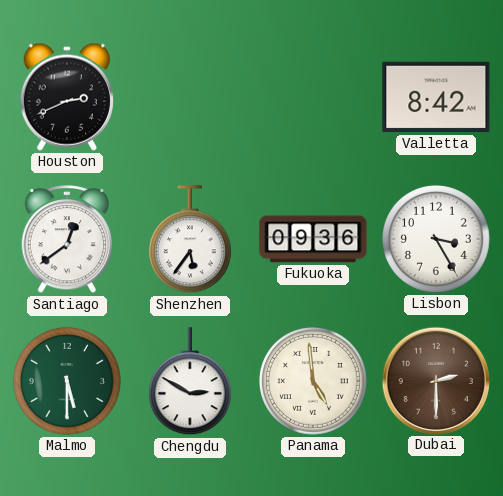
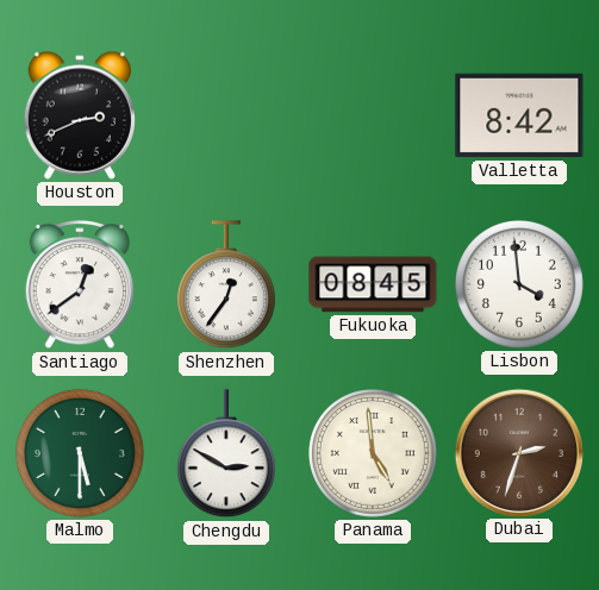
Shenzhen: 5:36 -> 12:36
Fukuoka: 09:36 -> 08:45
Lisbon: 3:25 -> 3:59
Dubai: 2:30 -> 2:33
